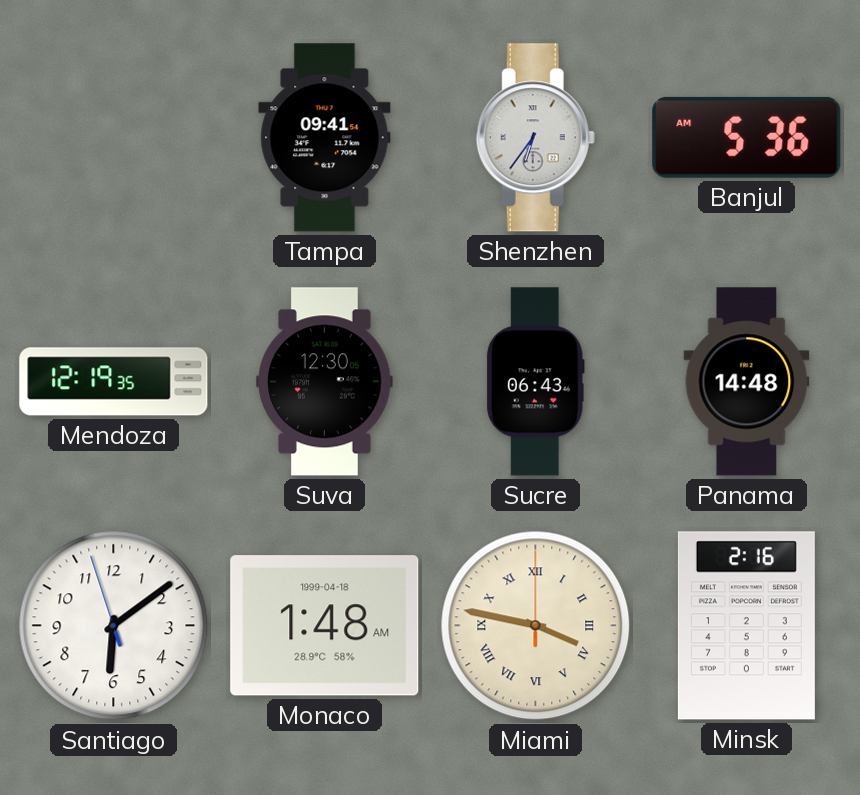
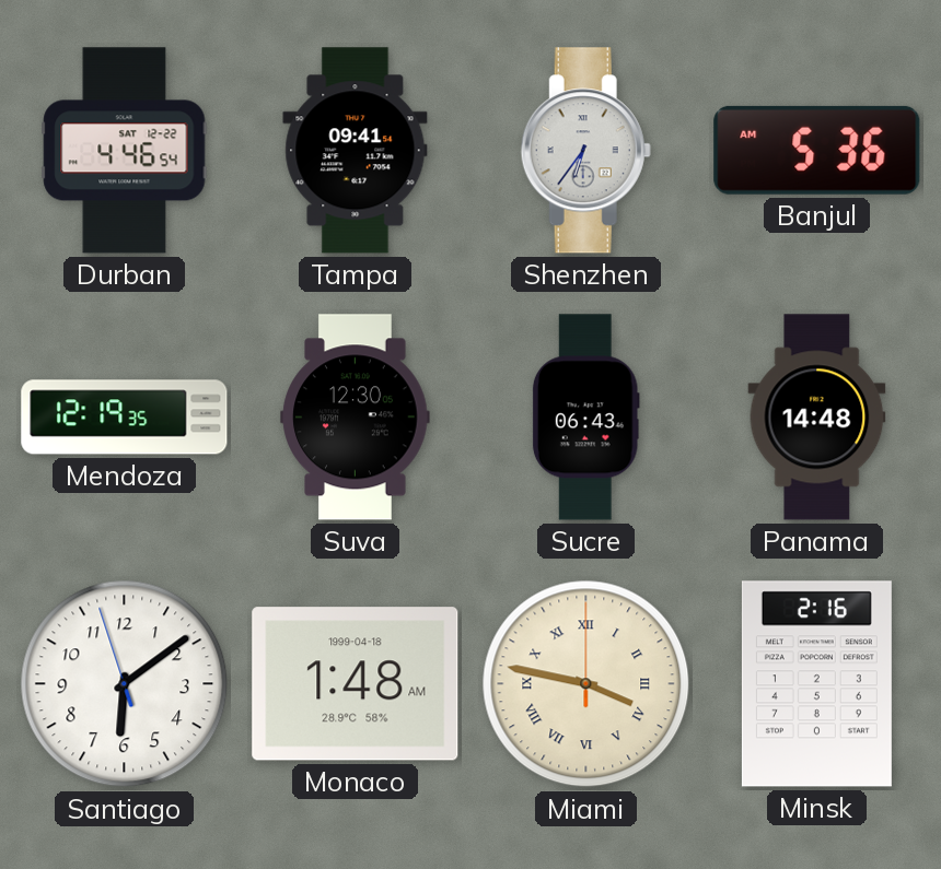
Durban: none -> 4:46
